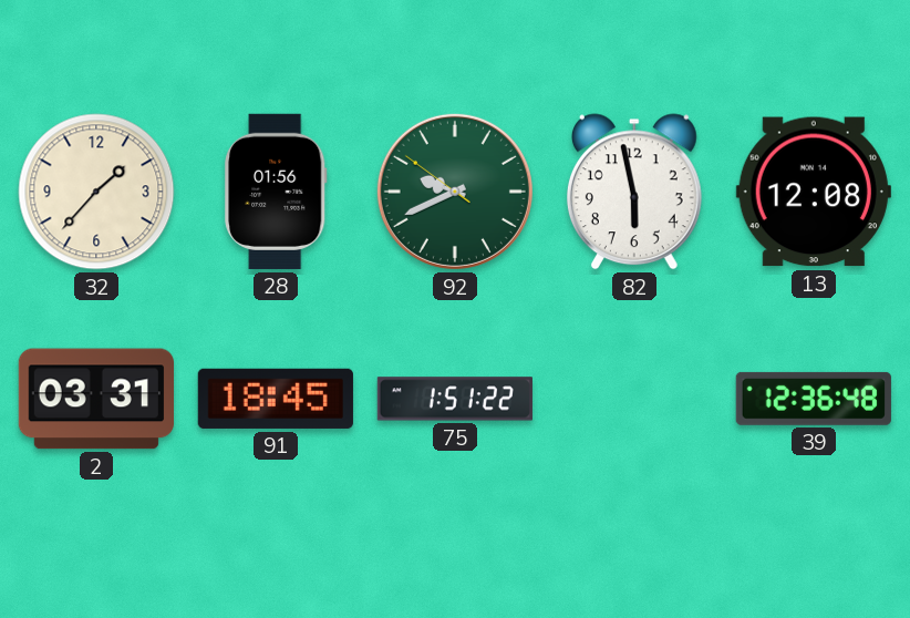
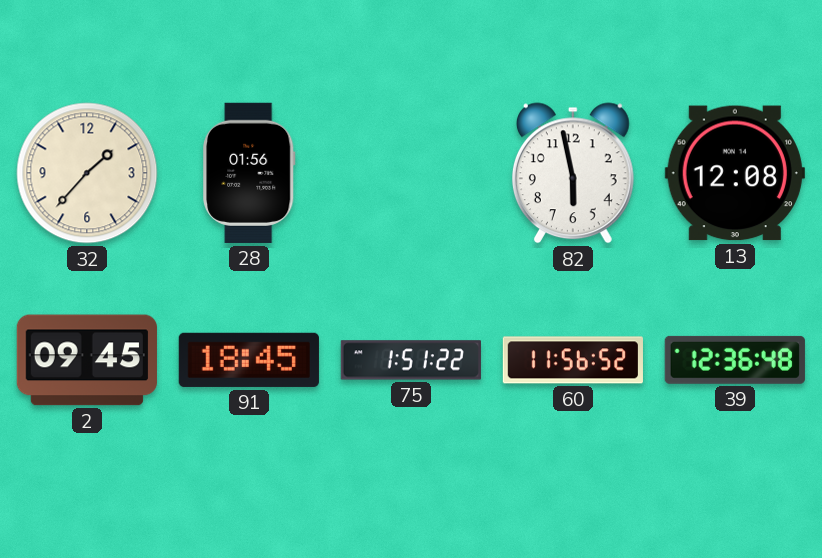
92: 9:40 -> none
2: 03:31 -> 09:45
60: none -> 11:56
